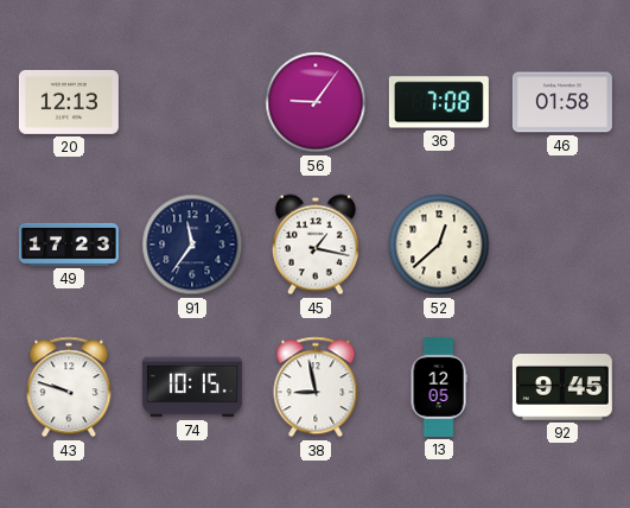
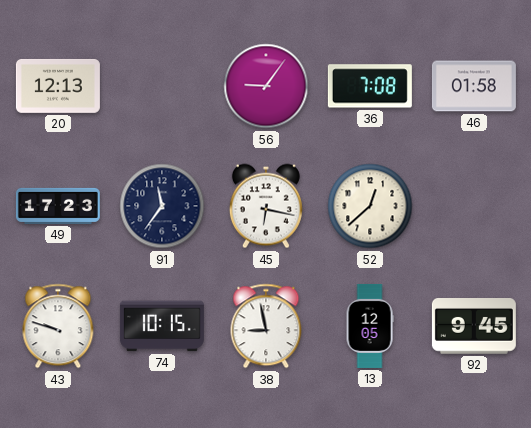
45: 1:17 -> 6:17
